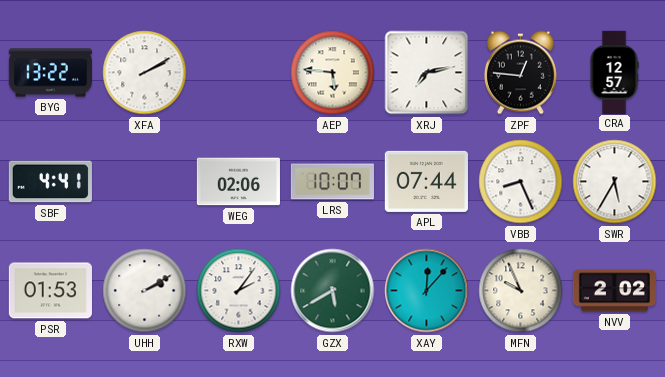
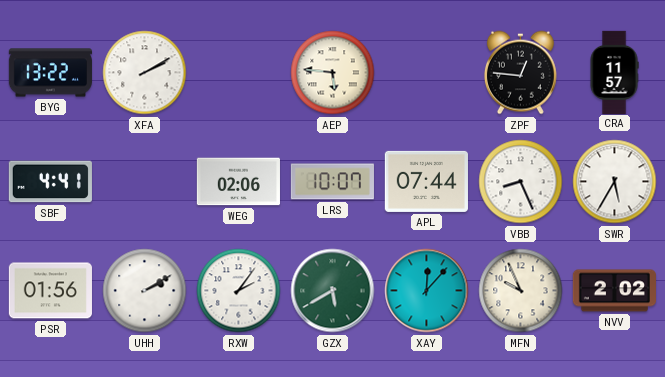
XRJ: 7:13 -> none
CRA: 12:57 -> 11:57
PSR: 01:53 -> 01:56
